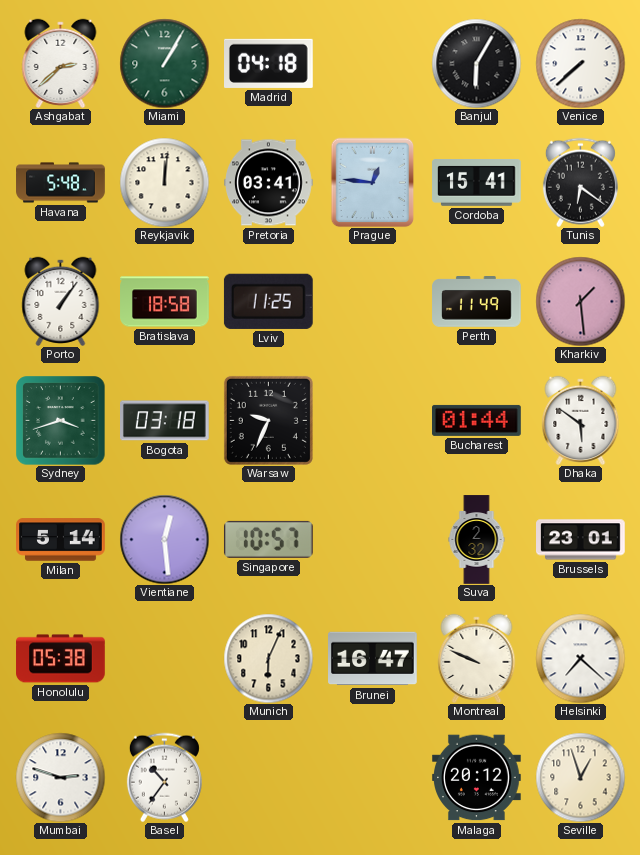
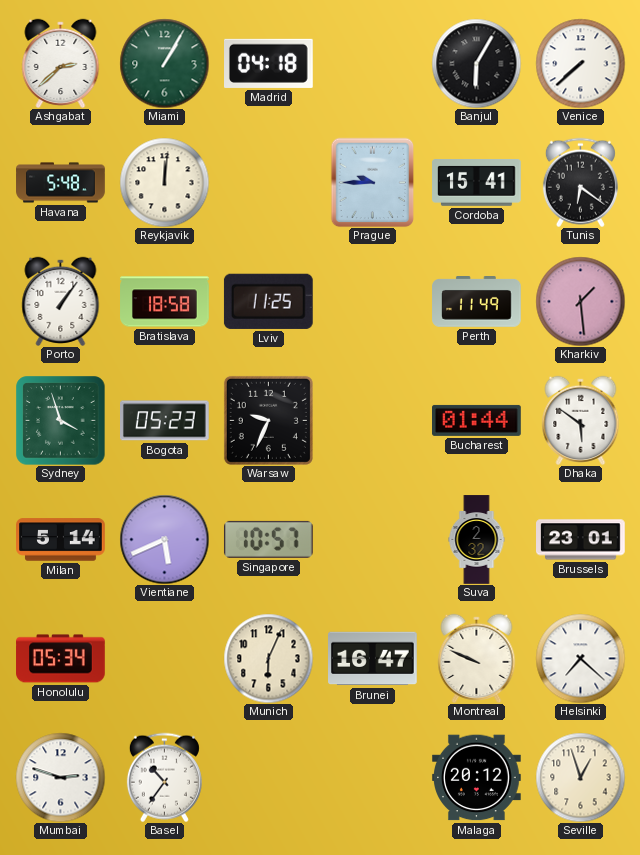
Pretoria: 03:41 -> none
Prague: 12:46 -> 9:45
Sydney: 3:42 -> 3:57
Bogota: 03:18 -> 05:23
Vientiane: 12:29 -> 5:41
Honolulu: 05:38 -> 05:34
